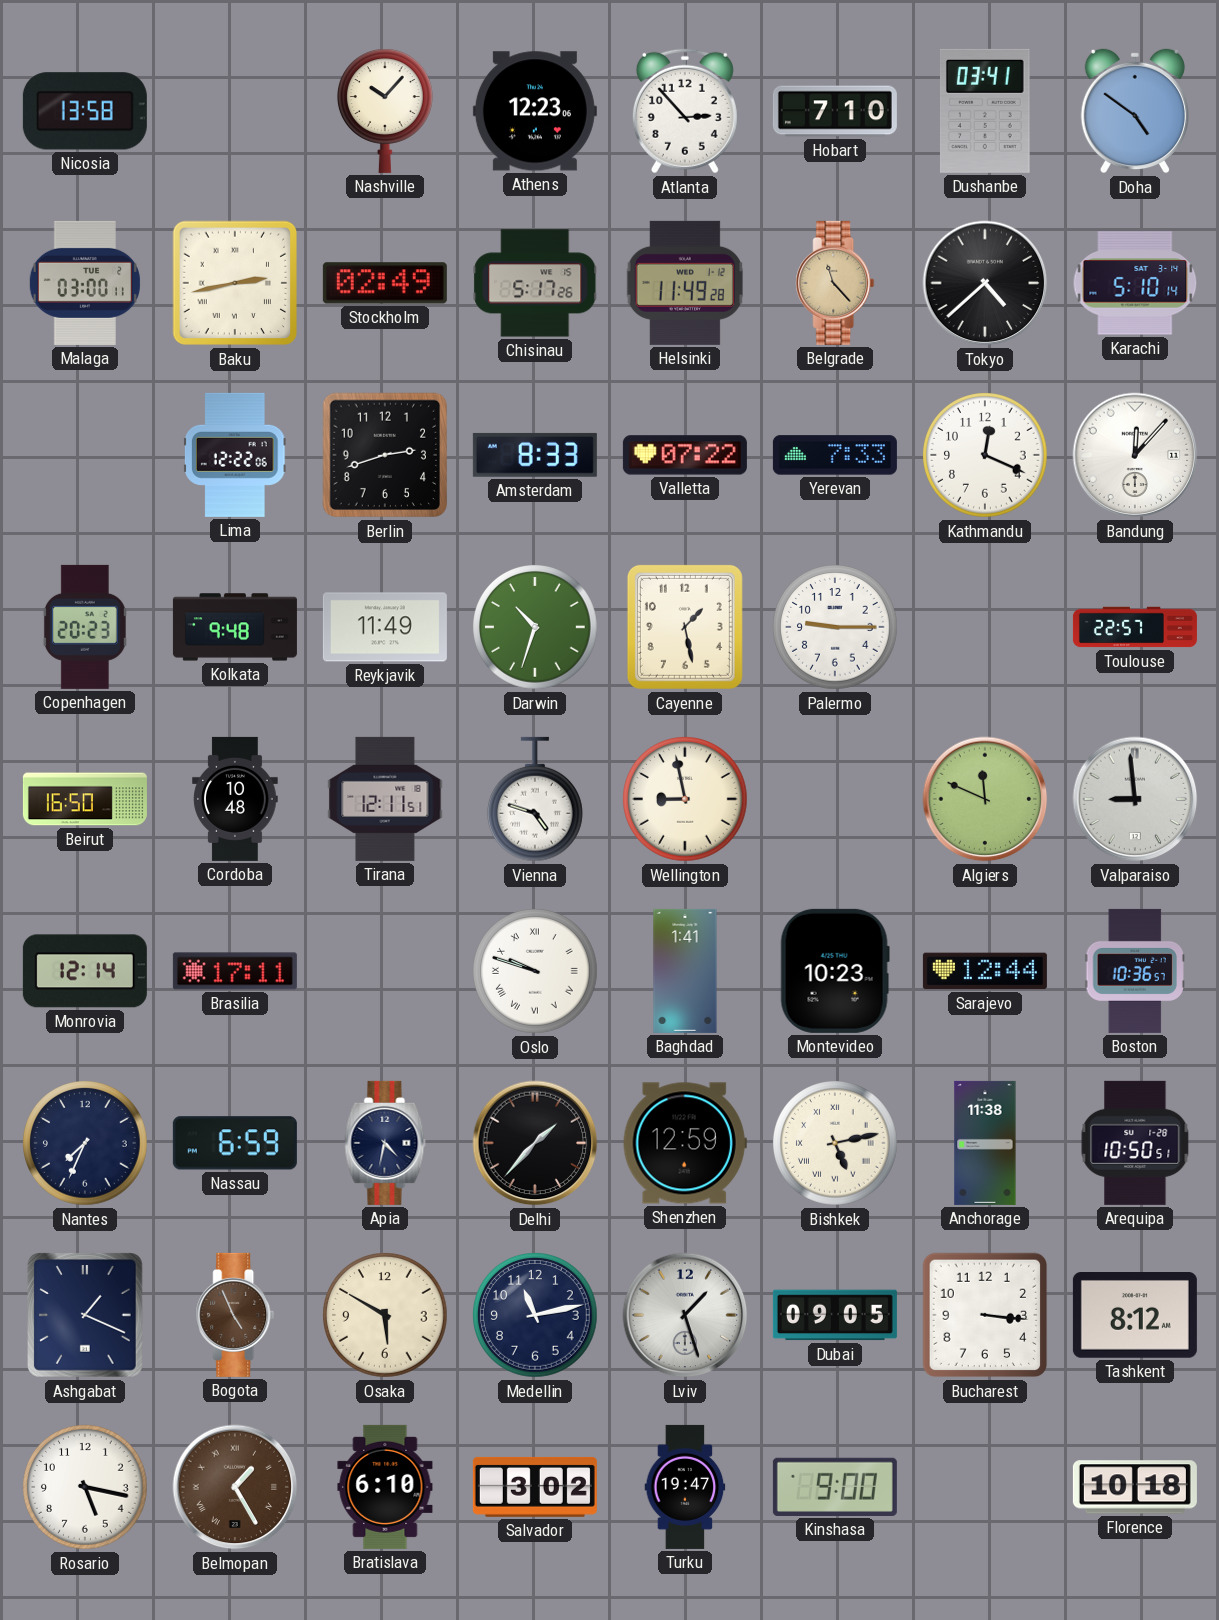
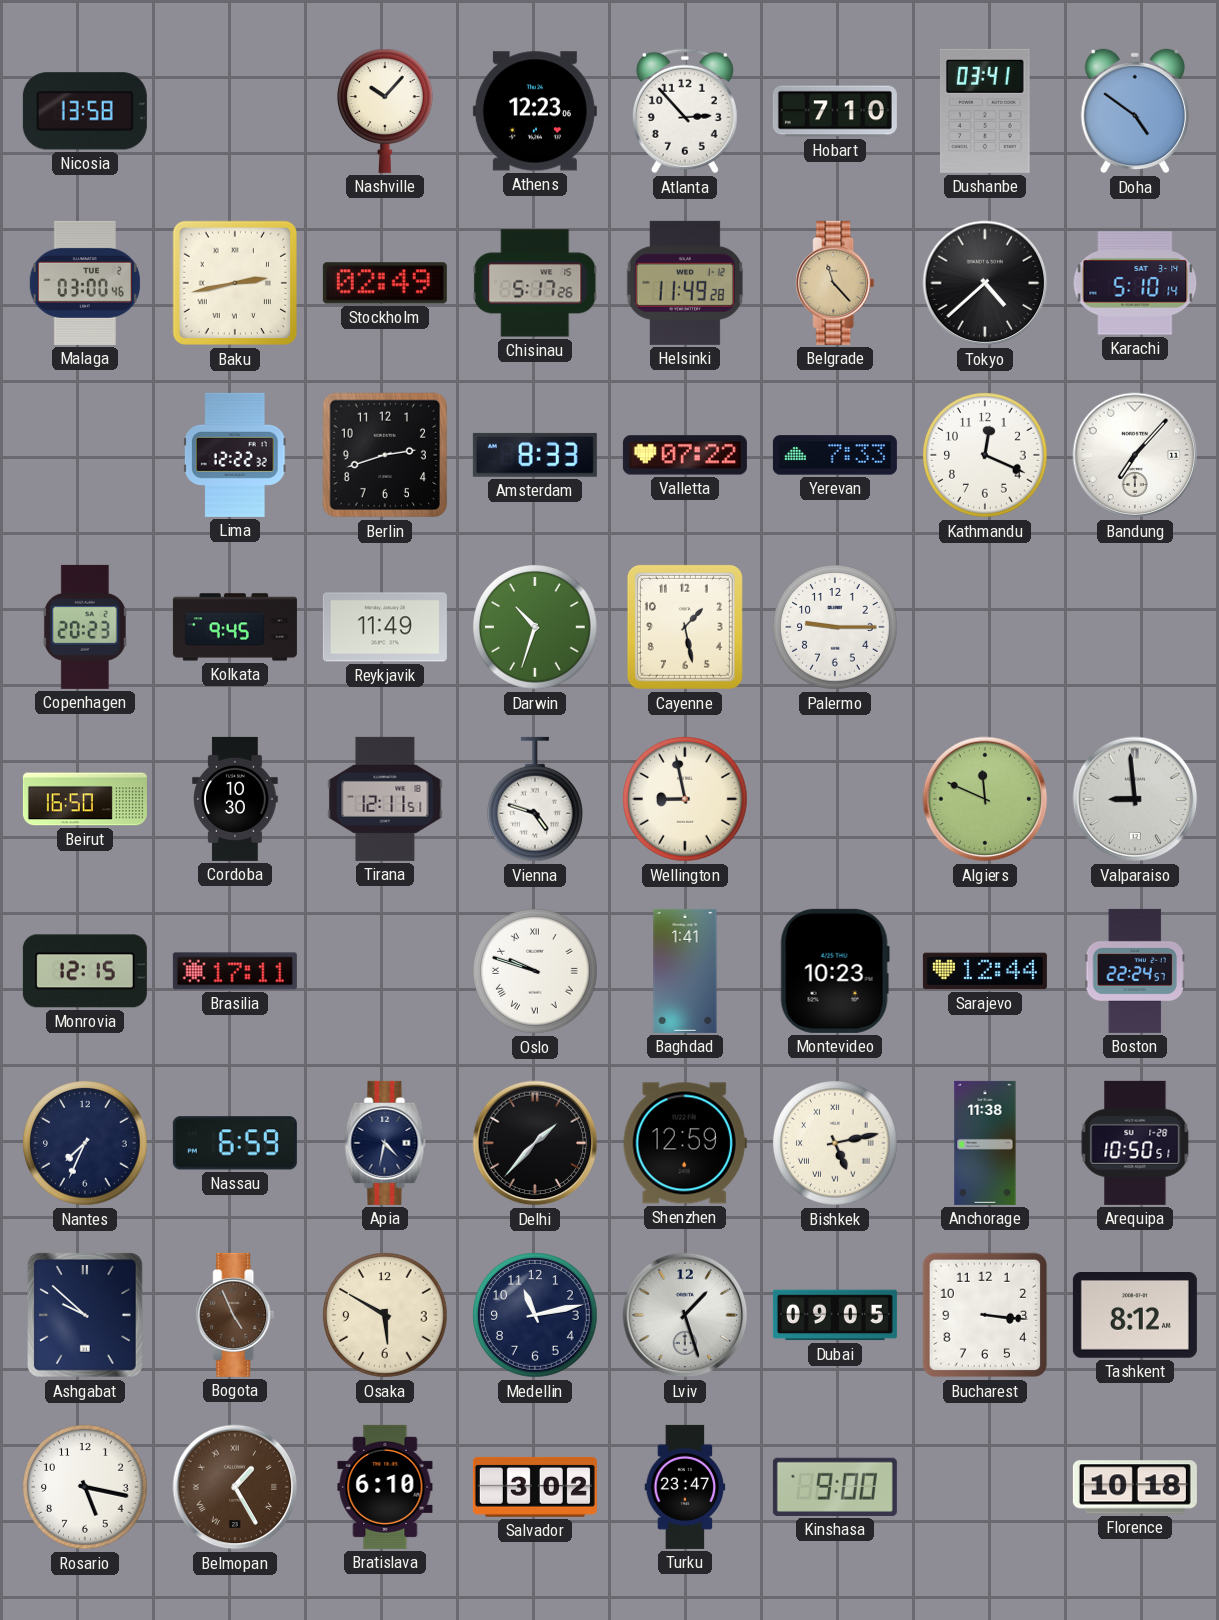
Malaga: 03:00:11 -> 03:00:46
Lima: 12:22:06 -> 12:22:32
Bandung: 12:07 -> 7:07
Kolkata: 9:48 -> 9:45
Toulouse: 22:57 -> none
Cordoba: 10:48 -> 10:30
Monrovia: 12:14 -> 12:15
Boston: 10:36 -> 22:24
Ashgabat: 1:19 -> 9:52
Turku: 19:47 -> 23:47
